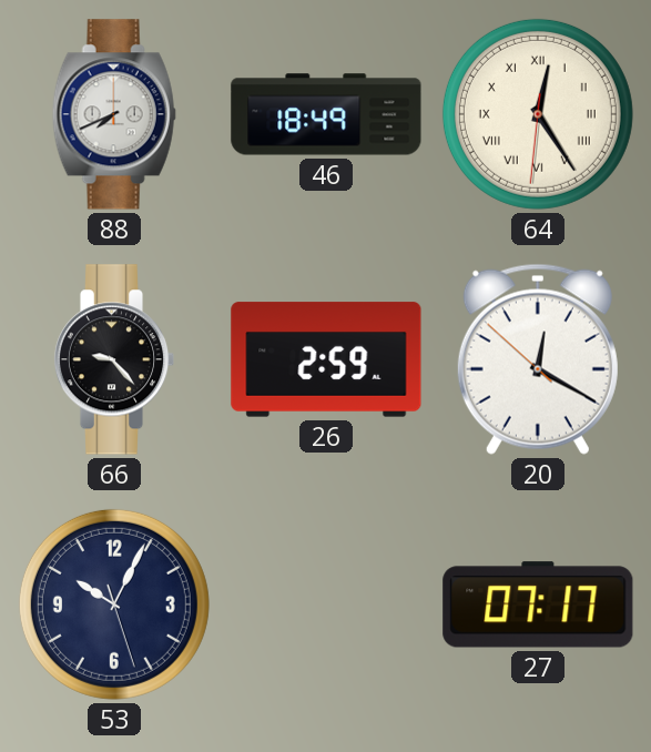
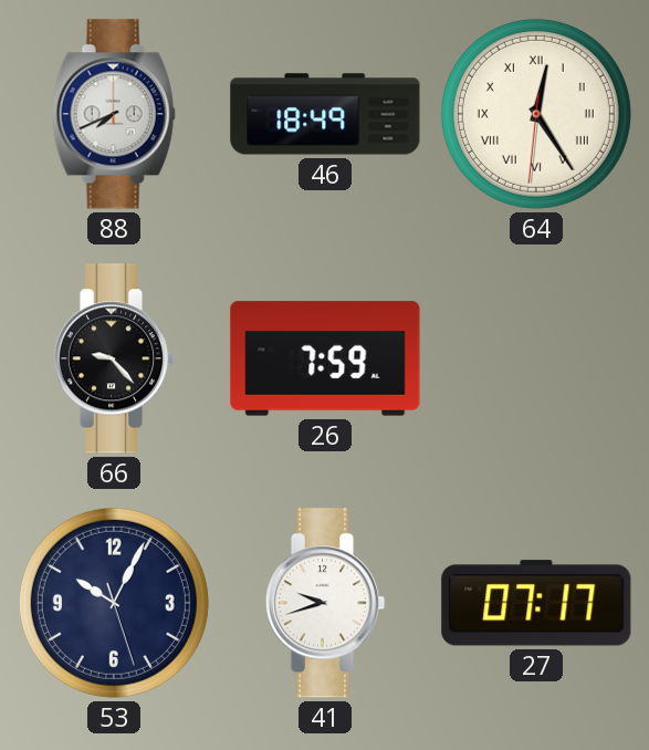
26: 2:59 -> 7:59
20: 12:19 -> none
41: none -> 9:42
